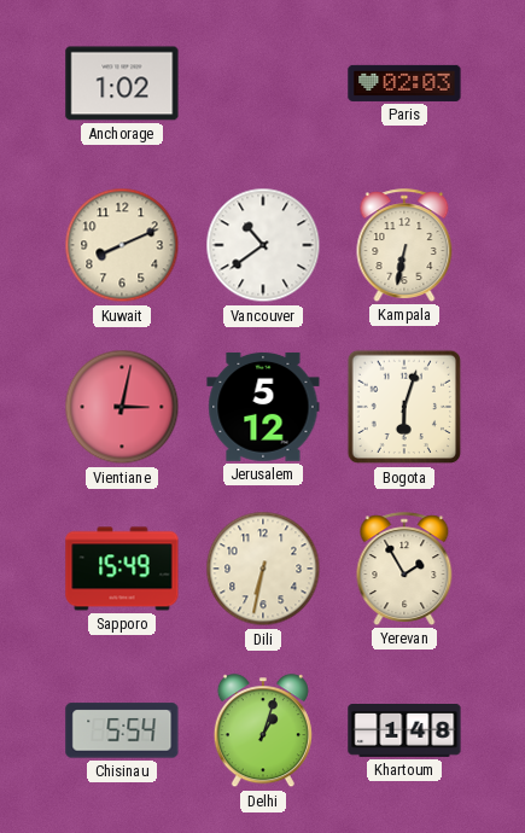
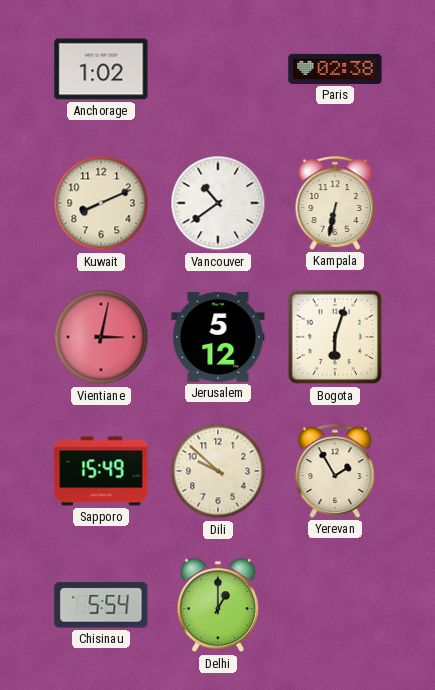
Paris: 02:03 -> 02:38
Dili: 6:32 -> 9:52
Delhi: 1:03 -> 1:00
Khartoum: 1:48 -> none
